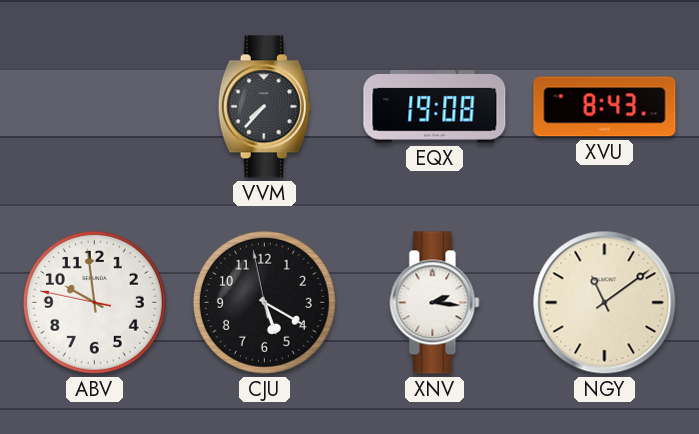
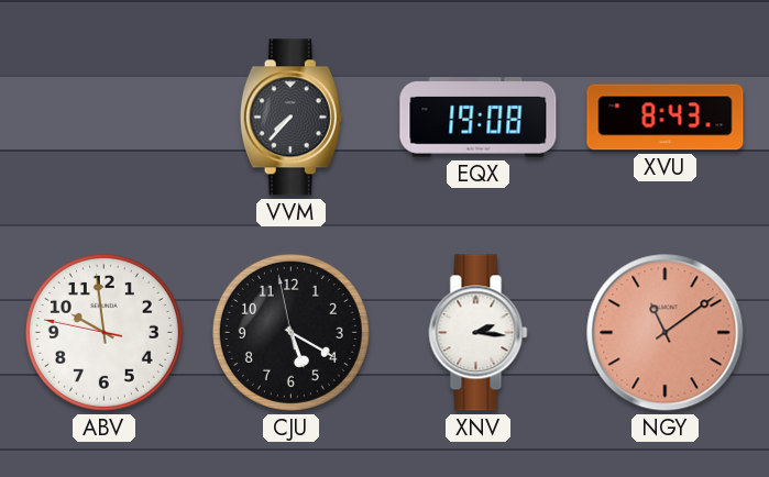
NGY dial: cream -> salmon
